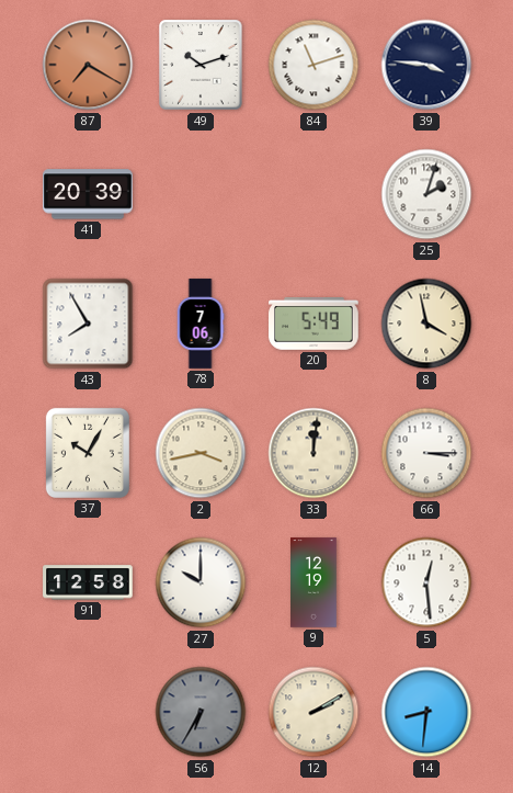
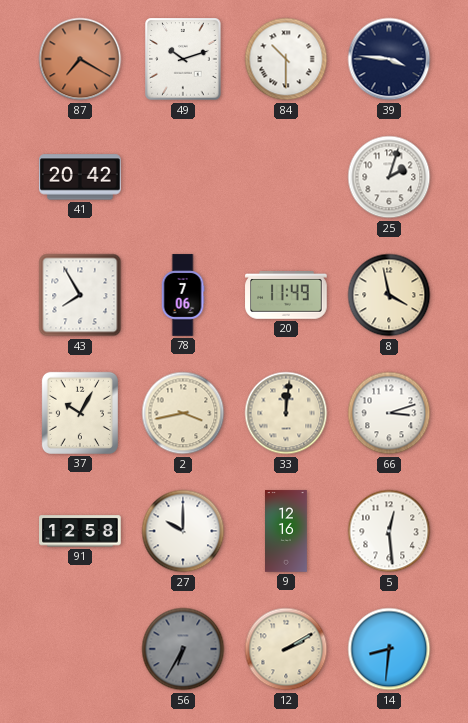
84: 11:12 -> 10:30
41: 20:39 -> 20:42
20: 5:49 -> 11:49
66: 3:15 -> 3:12
9: 12:19 -> 12:16
